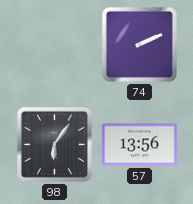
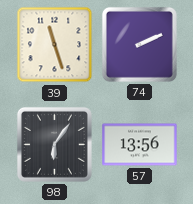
39: none -> 11:27
